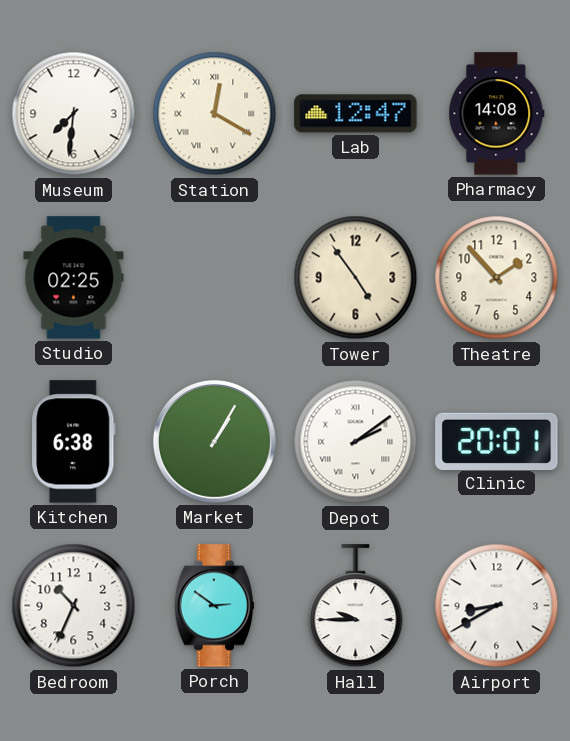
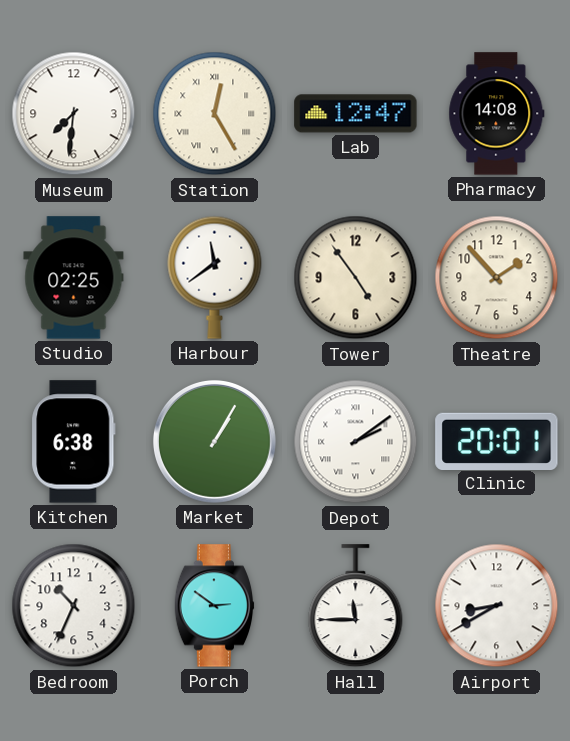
Station: 12:20 -> 12:25
Harbour: none -> 11:39
Hall: 9:45 -> 11:45
